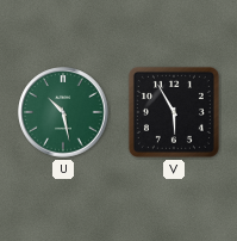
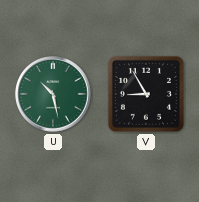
V: 5:55 -> 8:55
